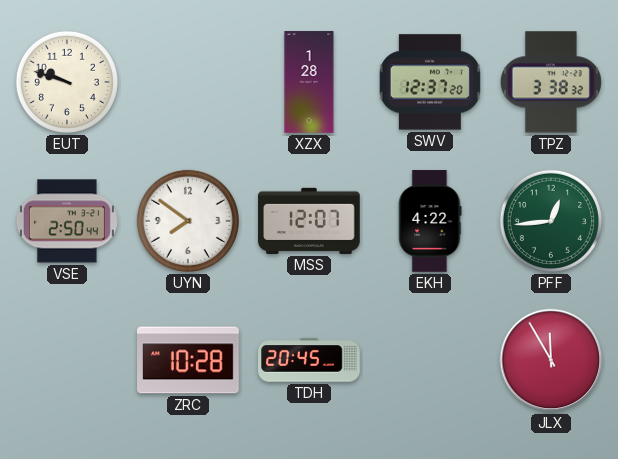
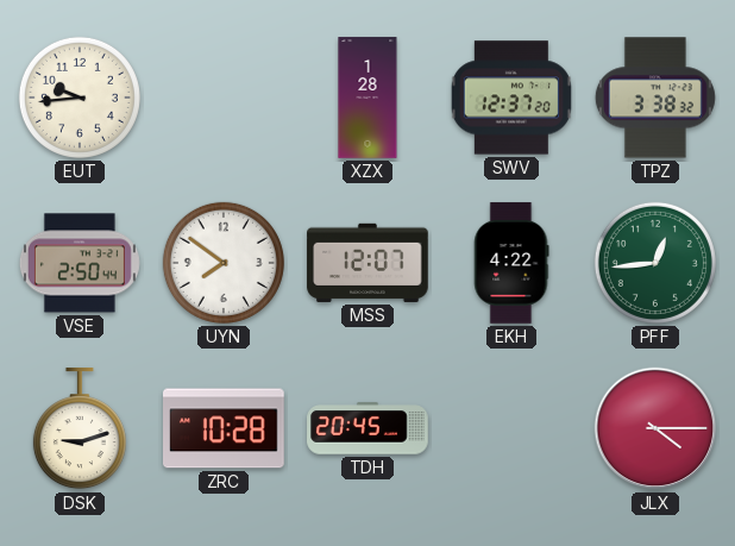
EUT: 9:48 -> 9:44
DSK: none -> 9:12
JLX: 11:55 -> 4:15
